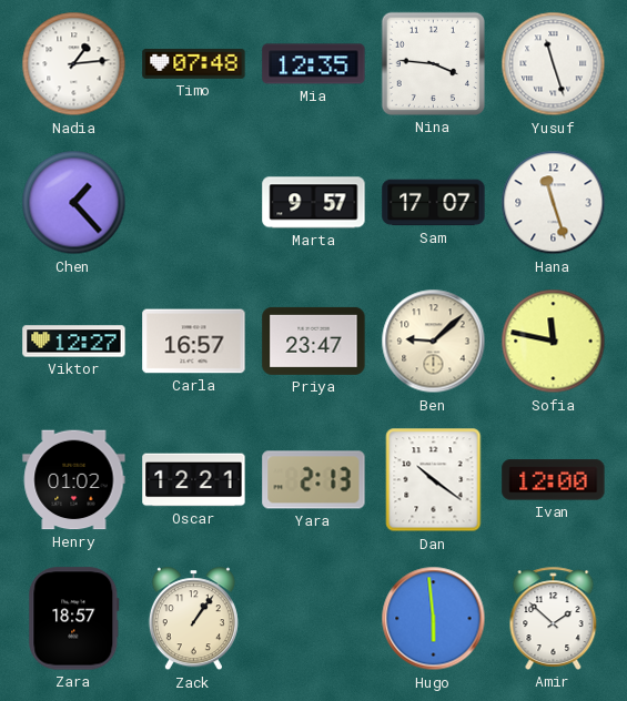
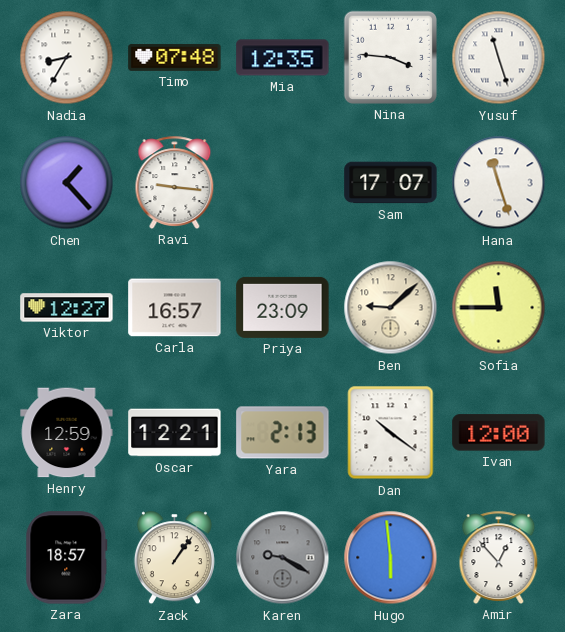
Nadia: 1:14 -> 8:35
Ravi: none -> 9:16
Marta: 9:57 -> none
Priya: 23:47 -> 23:09
Sofia: 11:47 -> 11:45
Henry: 01:02 -> 12:59
Karen: none -> 9:20
Amir: 1:52 -> 12:53
